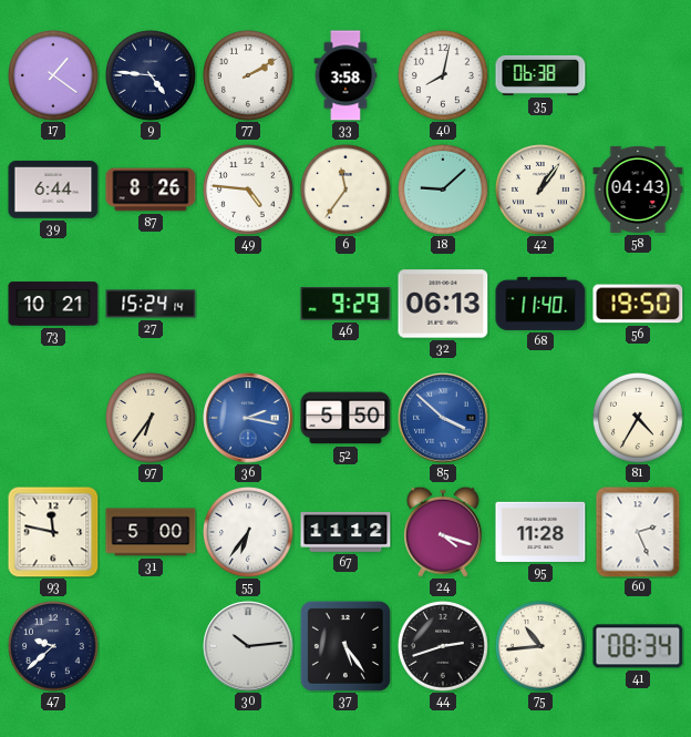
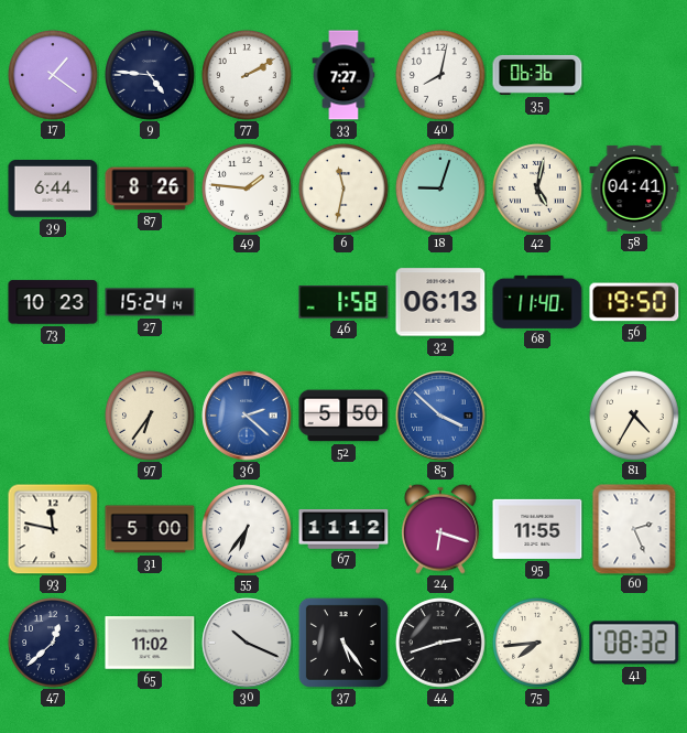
33: 3:58 -> 7:27
35: 06:38 -> 06:36
49: 4:46 -> 1:46
6: 11:36 -> 11:32
18: 9:08 -> 9:03
42: 1:06 -> 5:02
58: 04:43 -> 04:41
73: 10:21 -> 10:23
46: 9:29 -> 1:58
36: 2:17 -> 2:22
24: 4:18 -> 6:18
95: 11:28 -> 11:55
47: 9:38 -> 12:38
65: none -> 11:02
30: 10:14 -> 10:19
75: 10:44 -> 7:44
41: 08:34 -> 08:32
